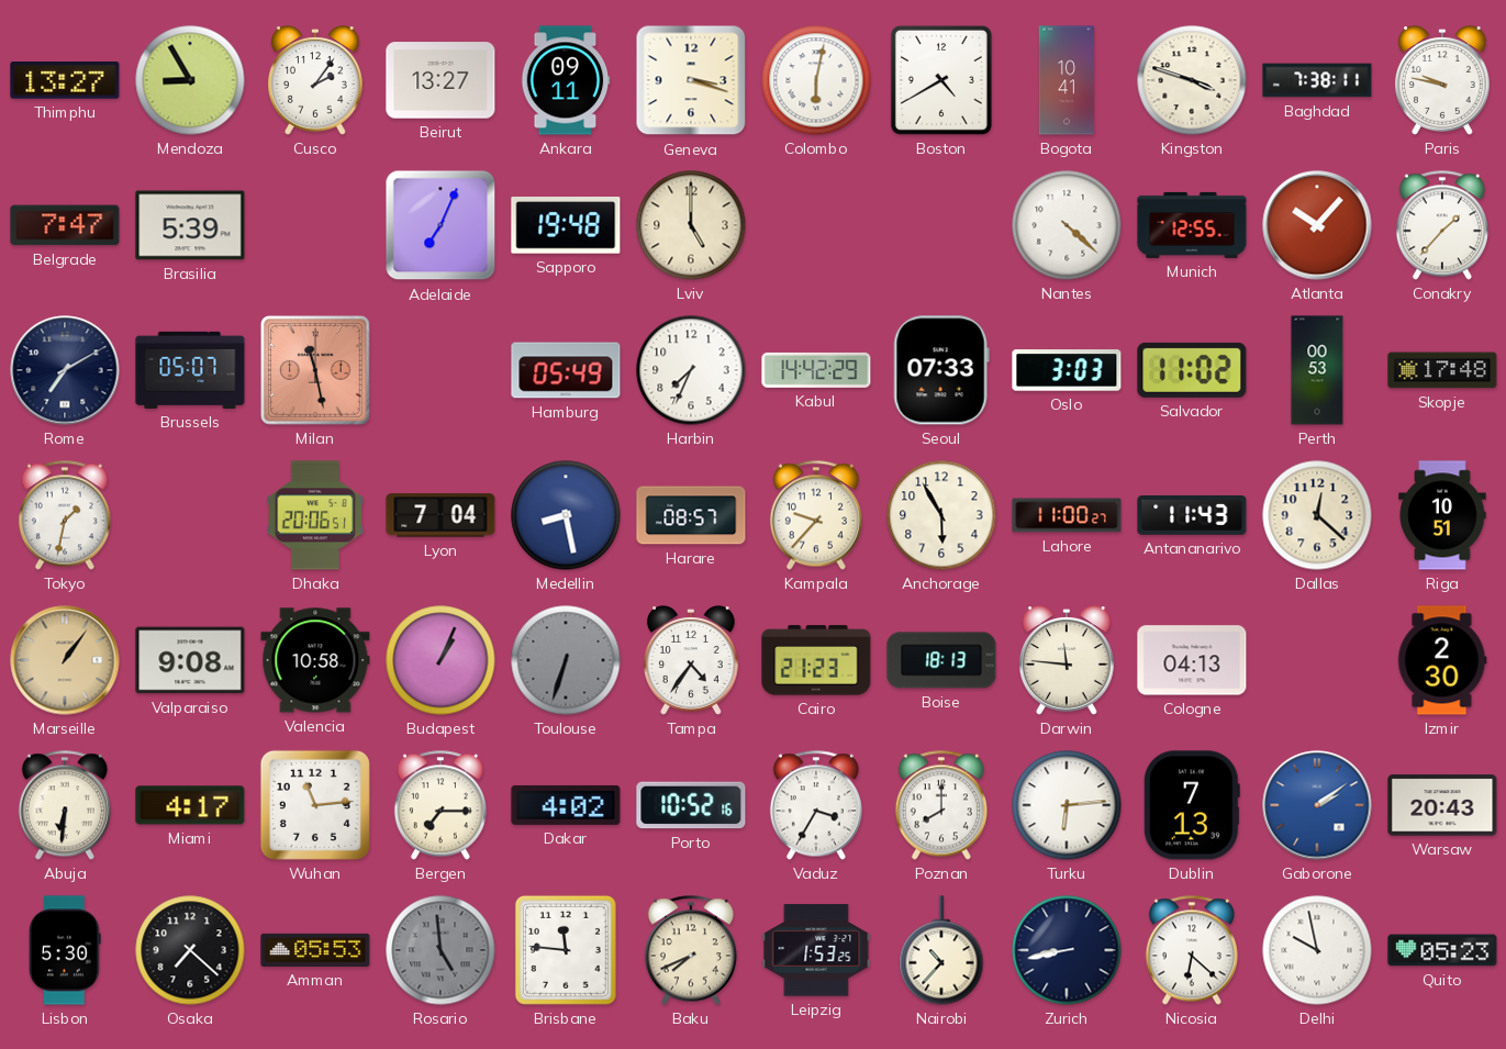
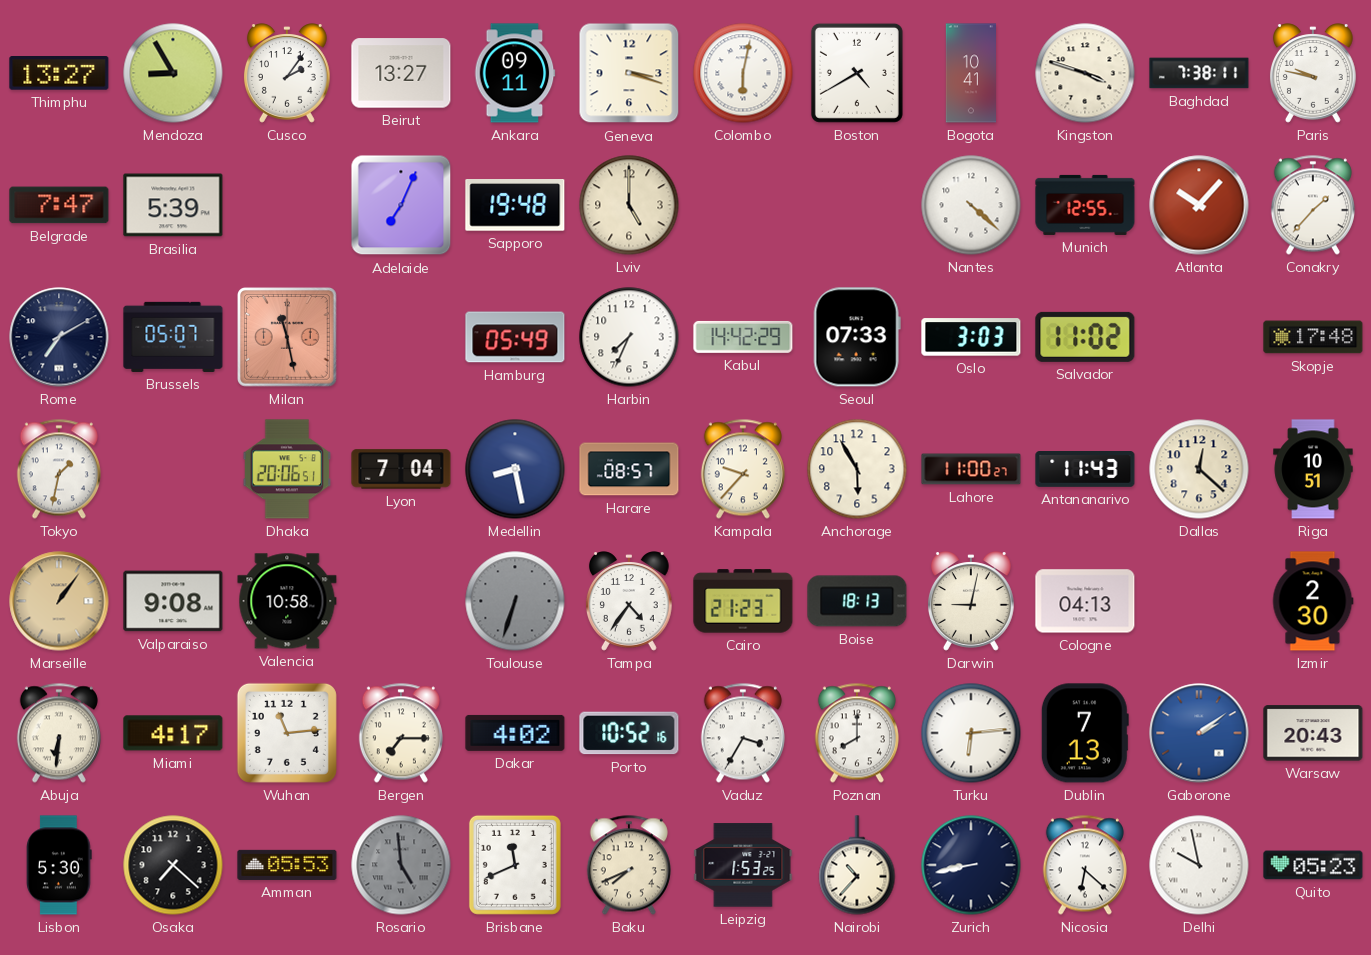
Perth: 00:53 -> none
Budapest: 1:04 -> none
Darwin: 11:46 -> 9:02
Brisbane: 11:46 -> 11:41
